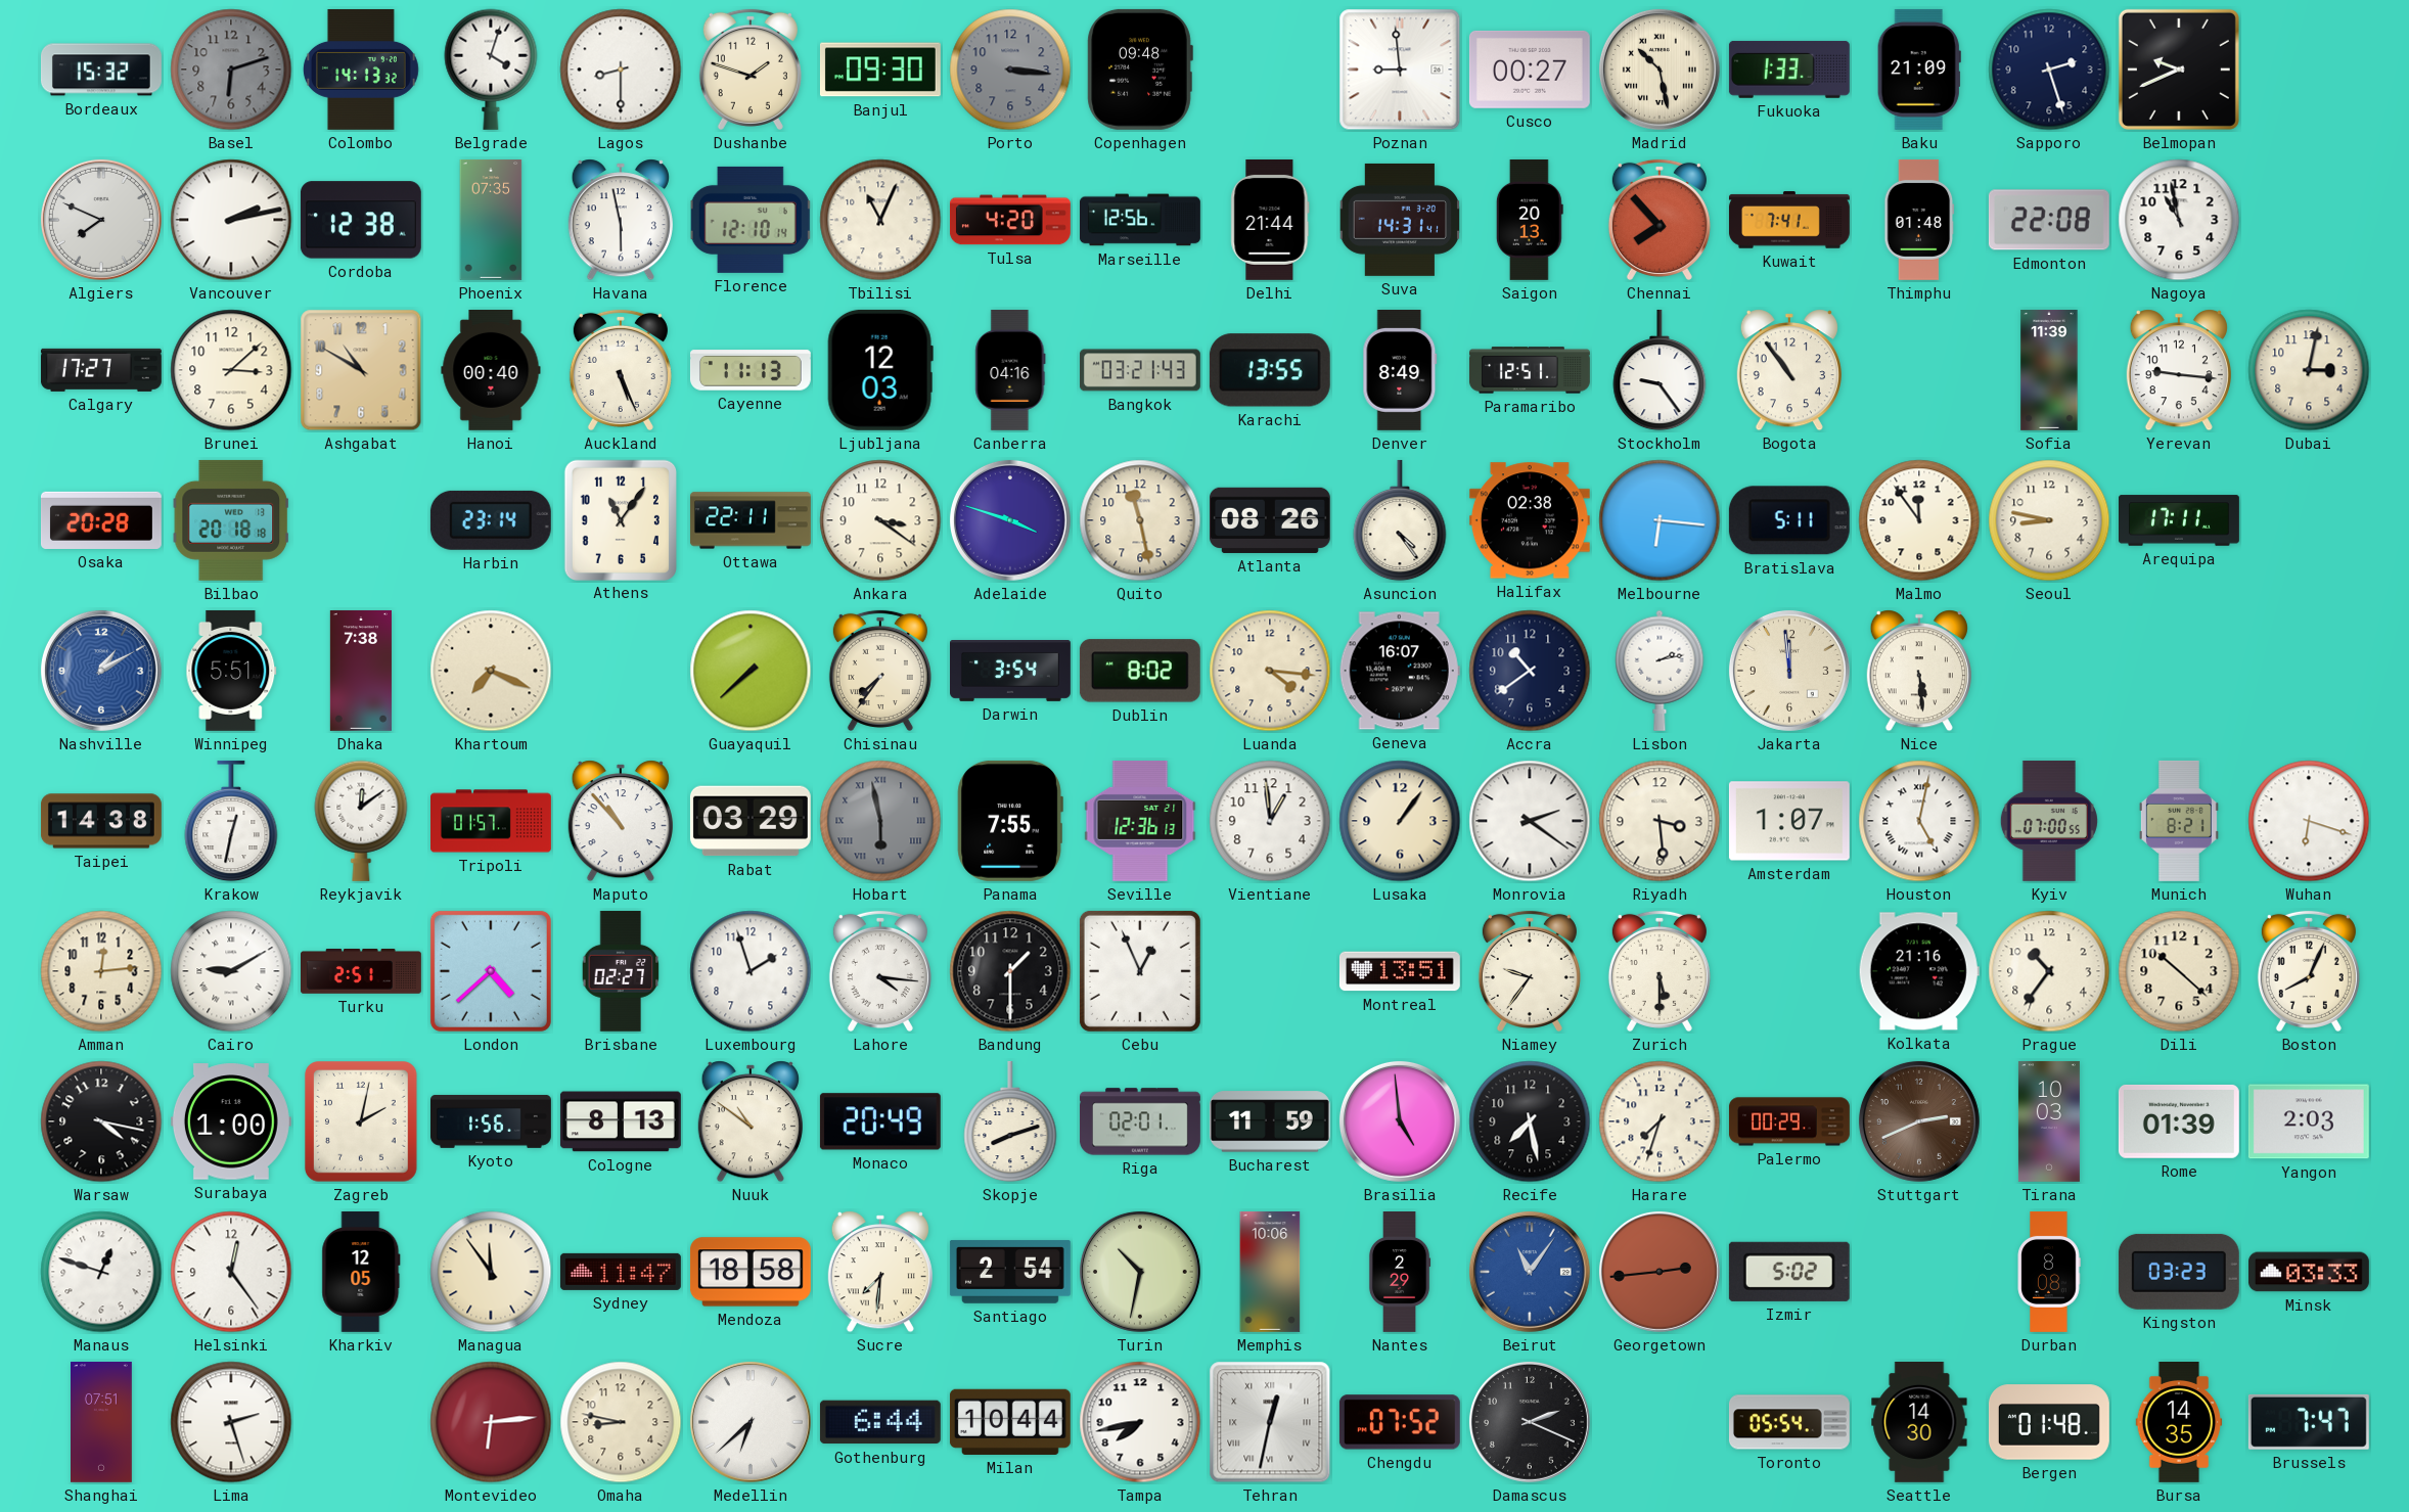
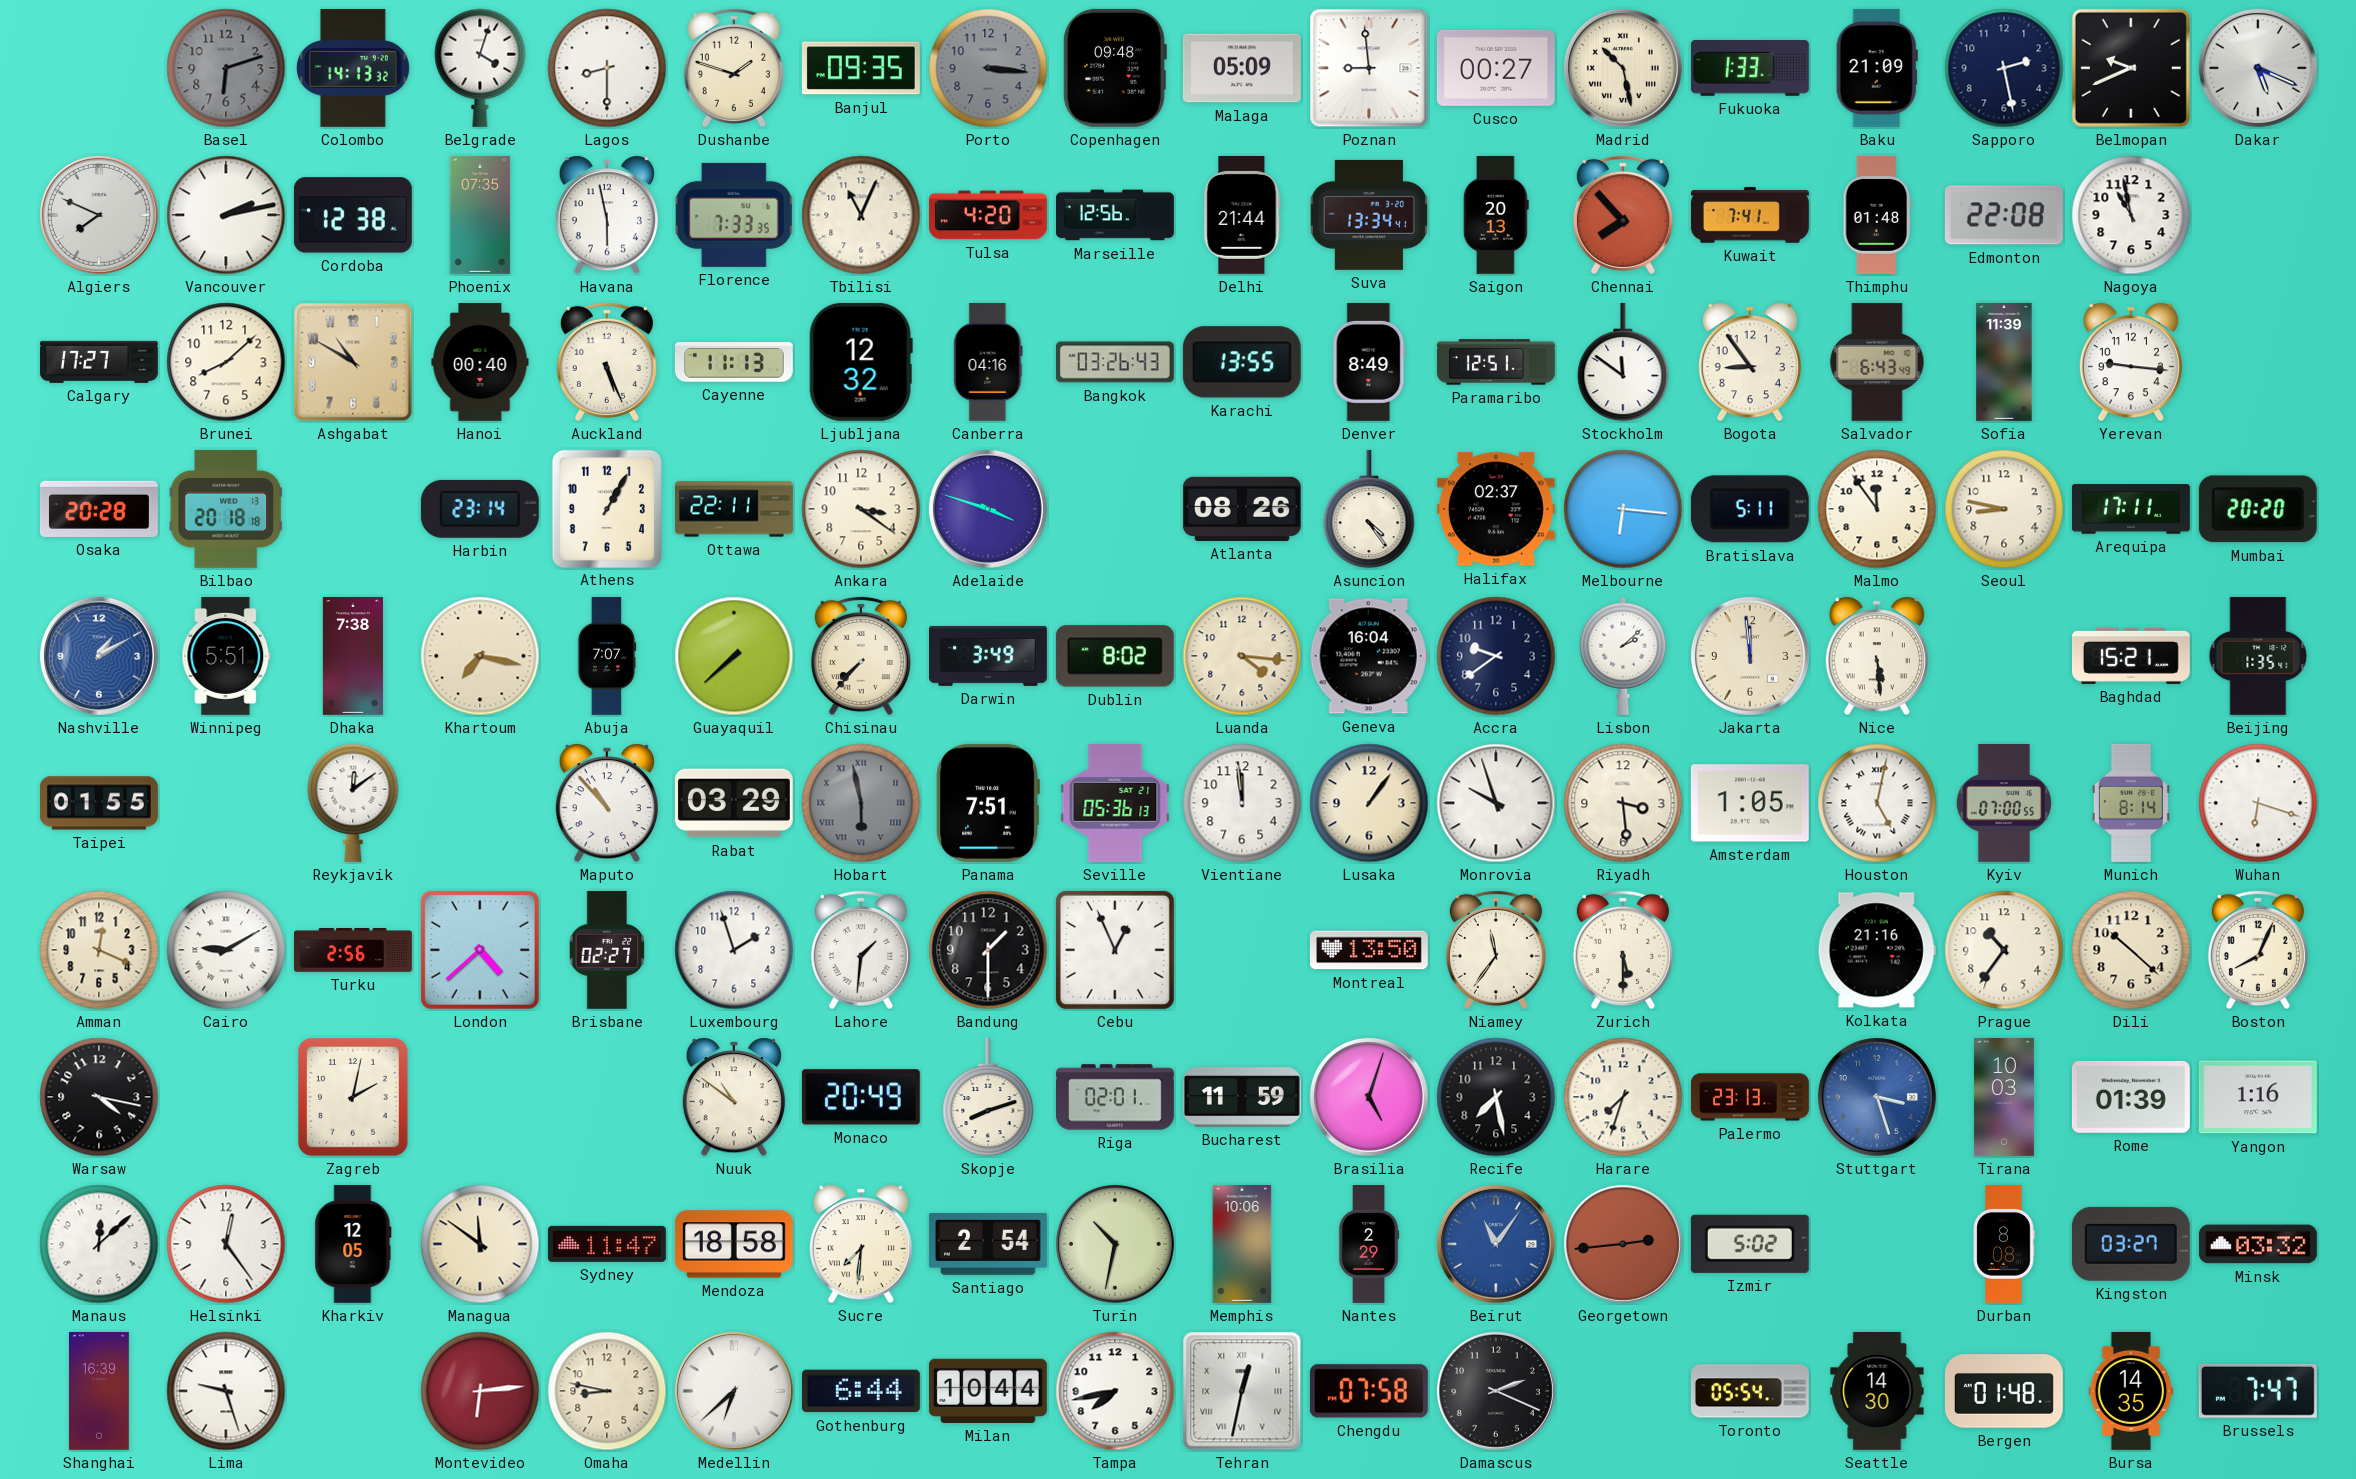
Bordeaux: 15:32 -> none
Banjul: 09:30 -> 09:35
Malaga: none -> 05:09
Sapporo: 2:27 -> 2:28
Dakar: none -> 5:19
Florence: 12:10 -> 7:33
Suva: 14:31 -> 13:34
Brunei: 3:08 -> 8:08
Ljubljana: 12:03 -> 12:32
Bangkok: 03:21 -> 03:26
Stockholm: 9:24 -> 11:51
Bogota: 10:54 -> 8:54
Salvador: none -> 6:43
Dubai: 3:02 -> none
Athens: 11:06 -> 1:05
Quito: 11:28 -> none
Halifax: 02:38 -> 02:37
Mumbai: none -> 20:20
Khartoum: 7:19 -> 7:17
Abuja: none -> 7:07
Chisinau: 7:36 -> 7:37
Darwin: 3:54 -> 3:49
Geneva: 16:07 -> 16:04
Accra: 10:39 -> 9:39
Lisbon: 2:13 -> 2:08
Baghdad: none -> 15:21
Beijing: none -> 1:35
Taipei: 14:38 -> 01:55
Krakow: 12:32 -> none
Tripoli: 01:57 -> none
Panama: 7:55 -> 7:51
Seville: 12:36 -> 05:36
Vientiane: 12:59 -> 11:59
Monrovia: 2:21 -> 9:57
Amsterdam: 1:07 -> 1:05
Munich: 8:21 -> 8:14
Amman: 12:14 -> 12:19
Turku: 2:51 -> 2:56
Lahore: 4:16 -> 1:31
Montreal: 13:51 -> 13:50
Niamey: 9:36 -> 11:36
Surabaya: 1:00 -> none
Kyoto: 1:56 -> none
Cologne: 8:13 -> none
Brasilia: 4:59 -> 5:03
Palermo: 00:29 -> 23:13
Stuttgart: 2:41 -> 3:27
Stuttgart dial: brown -> blue
Yangon: 2:03 -> 1:16
Manaus: 12:48 -> 12:08
Managua: 11:54 -> 11:51
Kingston: 03:23 -> 03:27
Minsk: 03:33 -> 03:32
Shanghai: 07:51 -> 16:39
Lima: 2:27 -> 9:27
Chengdu: 07:52 -> 07:58
